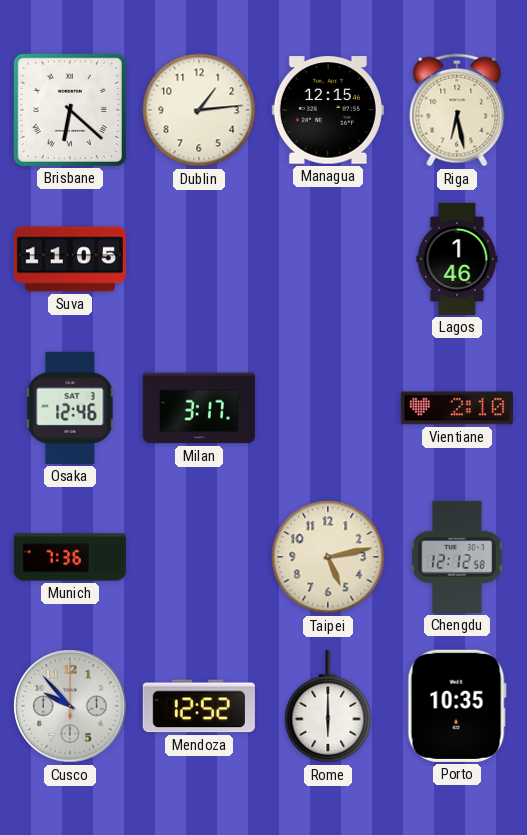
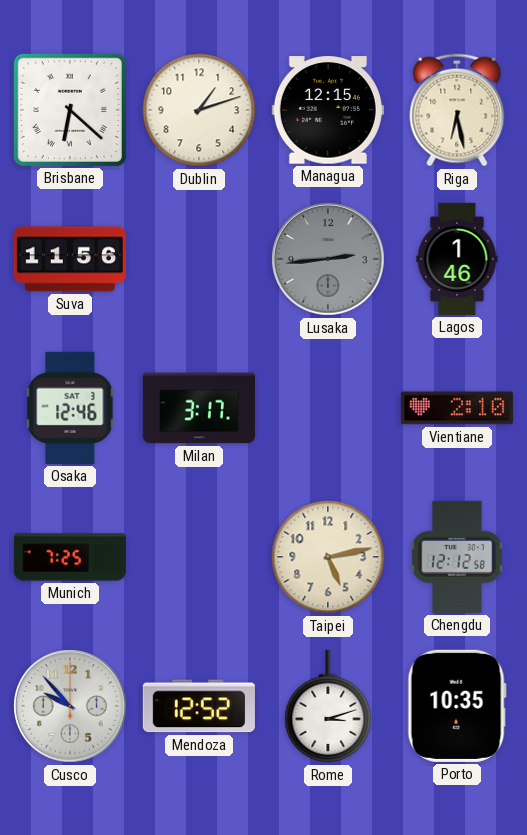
Dublin: 1:14 -> 1:12
Suva: 11:05 -> 11:56
Lusaka: none -> 2:44
Munich: 7:36 -> 7:25
Rome: 6:00 -> 3:12
